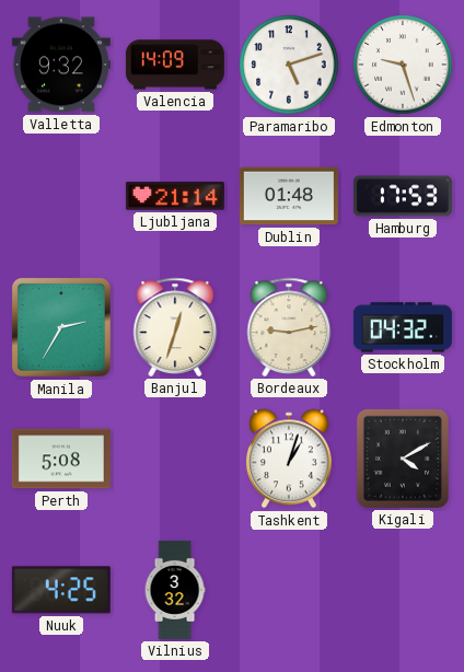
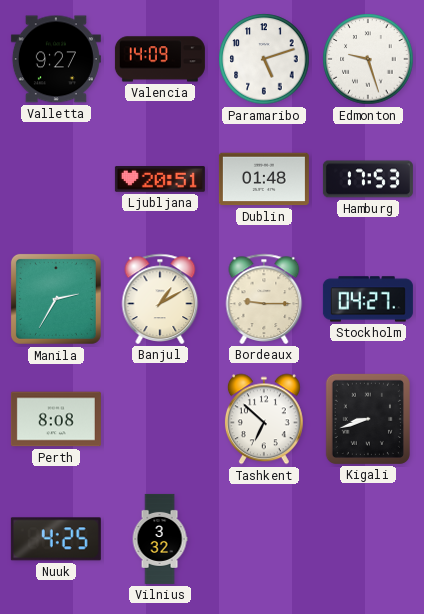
Valletta: 9:32 -> 9:27
Ljubljana: 21:14 -> 20:51
Banjul: 12:33 -> 1:10
Bordeaux: 9:13 -> 9:15
Stockholm: 04:32 -> 04:27
Perth: 5:08 -> 8:08
Tashkent: 1:03 -> 6:52
Kigali: 4:10 -> 8:42
